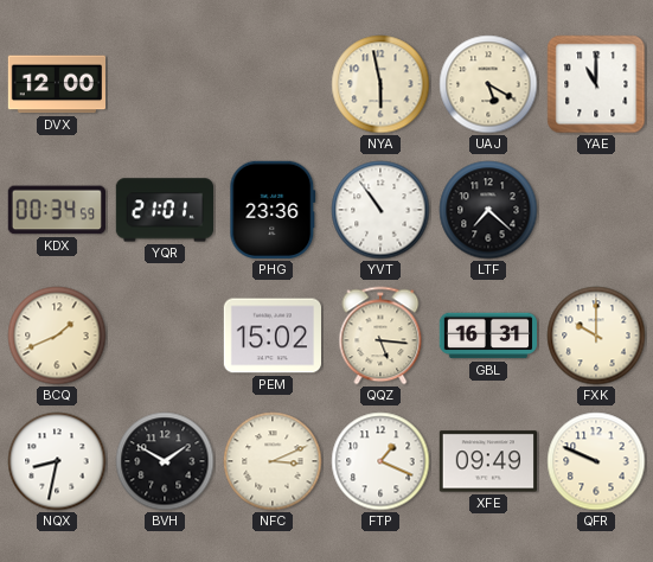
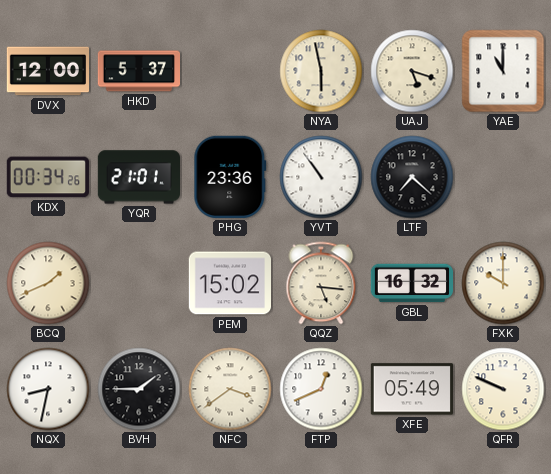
HKD: none -> 5:37
UAJ: 5:20 -> 5:18
KDX: 00:34:59 -> 00:34:26
GBL: 16:31 -> 16:32
BVH: 1:50 -> 1:45
NFC: 3:11 -> 3:39
FTP: 1:19 -> 12:41
XFE: 09:49 -> 05:49
